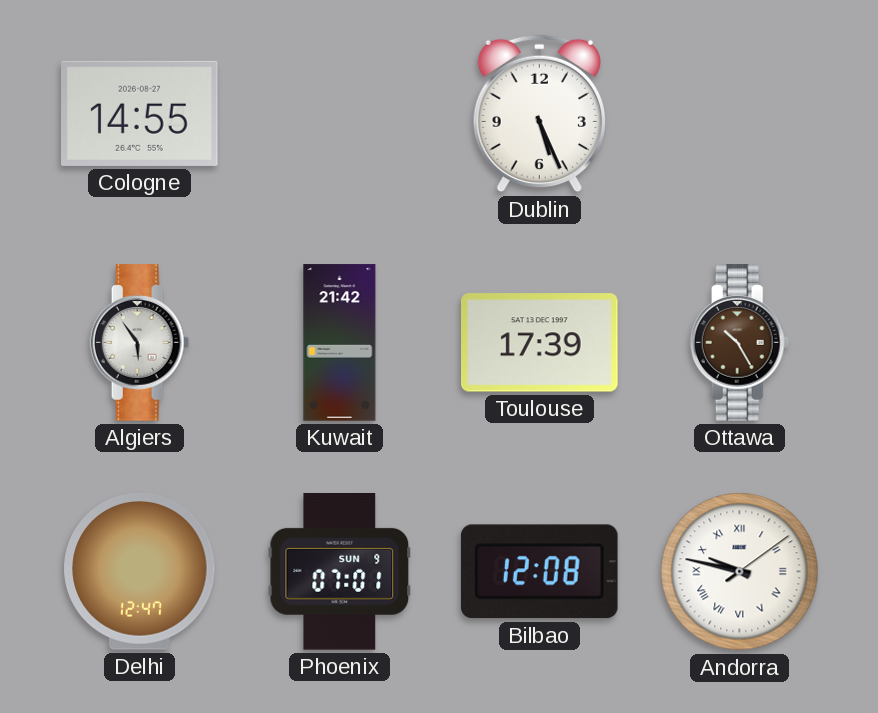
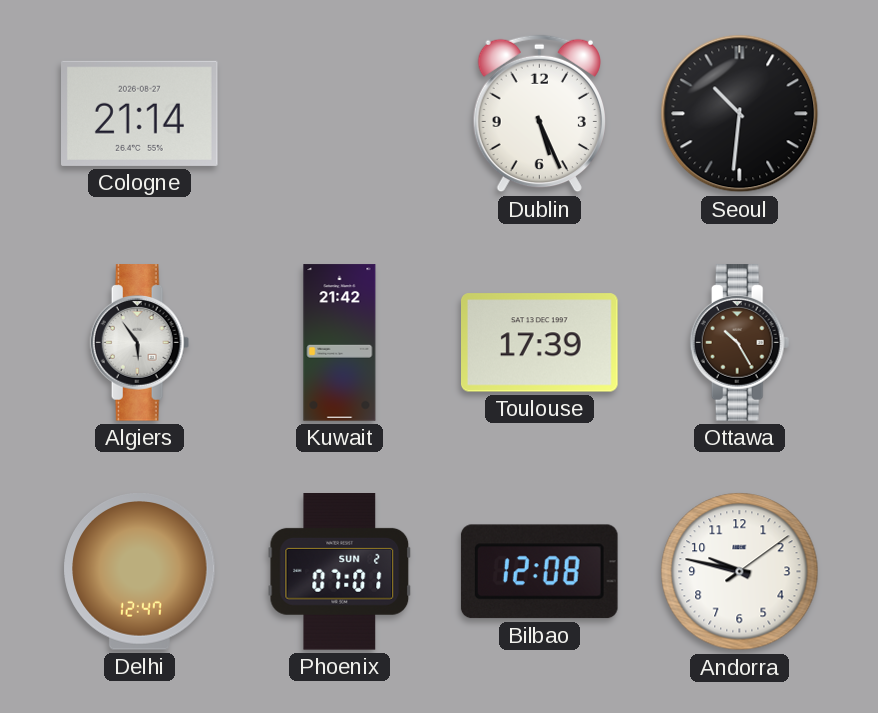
Cologne: 14:55 -> 21:14
Seoul: none -> 10:31
Phoenix date: SUN 9 -> SUN 2
Andorra numerals: Roman -> Arabic
